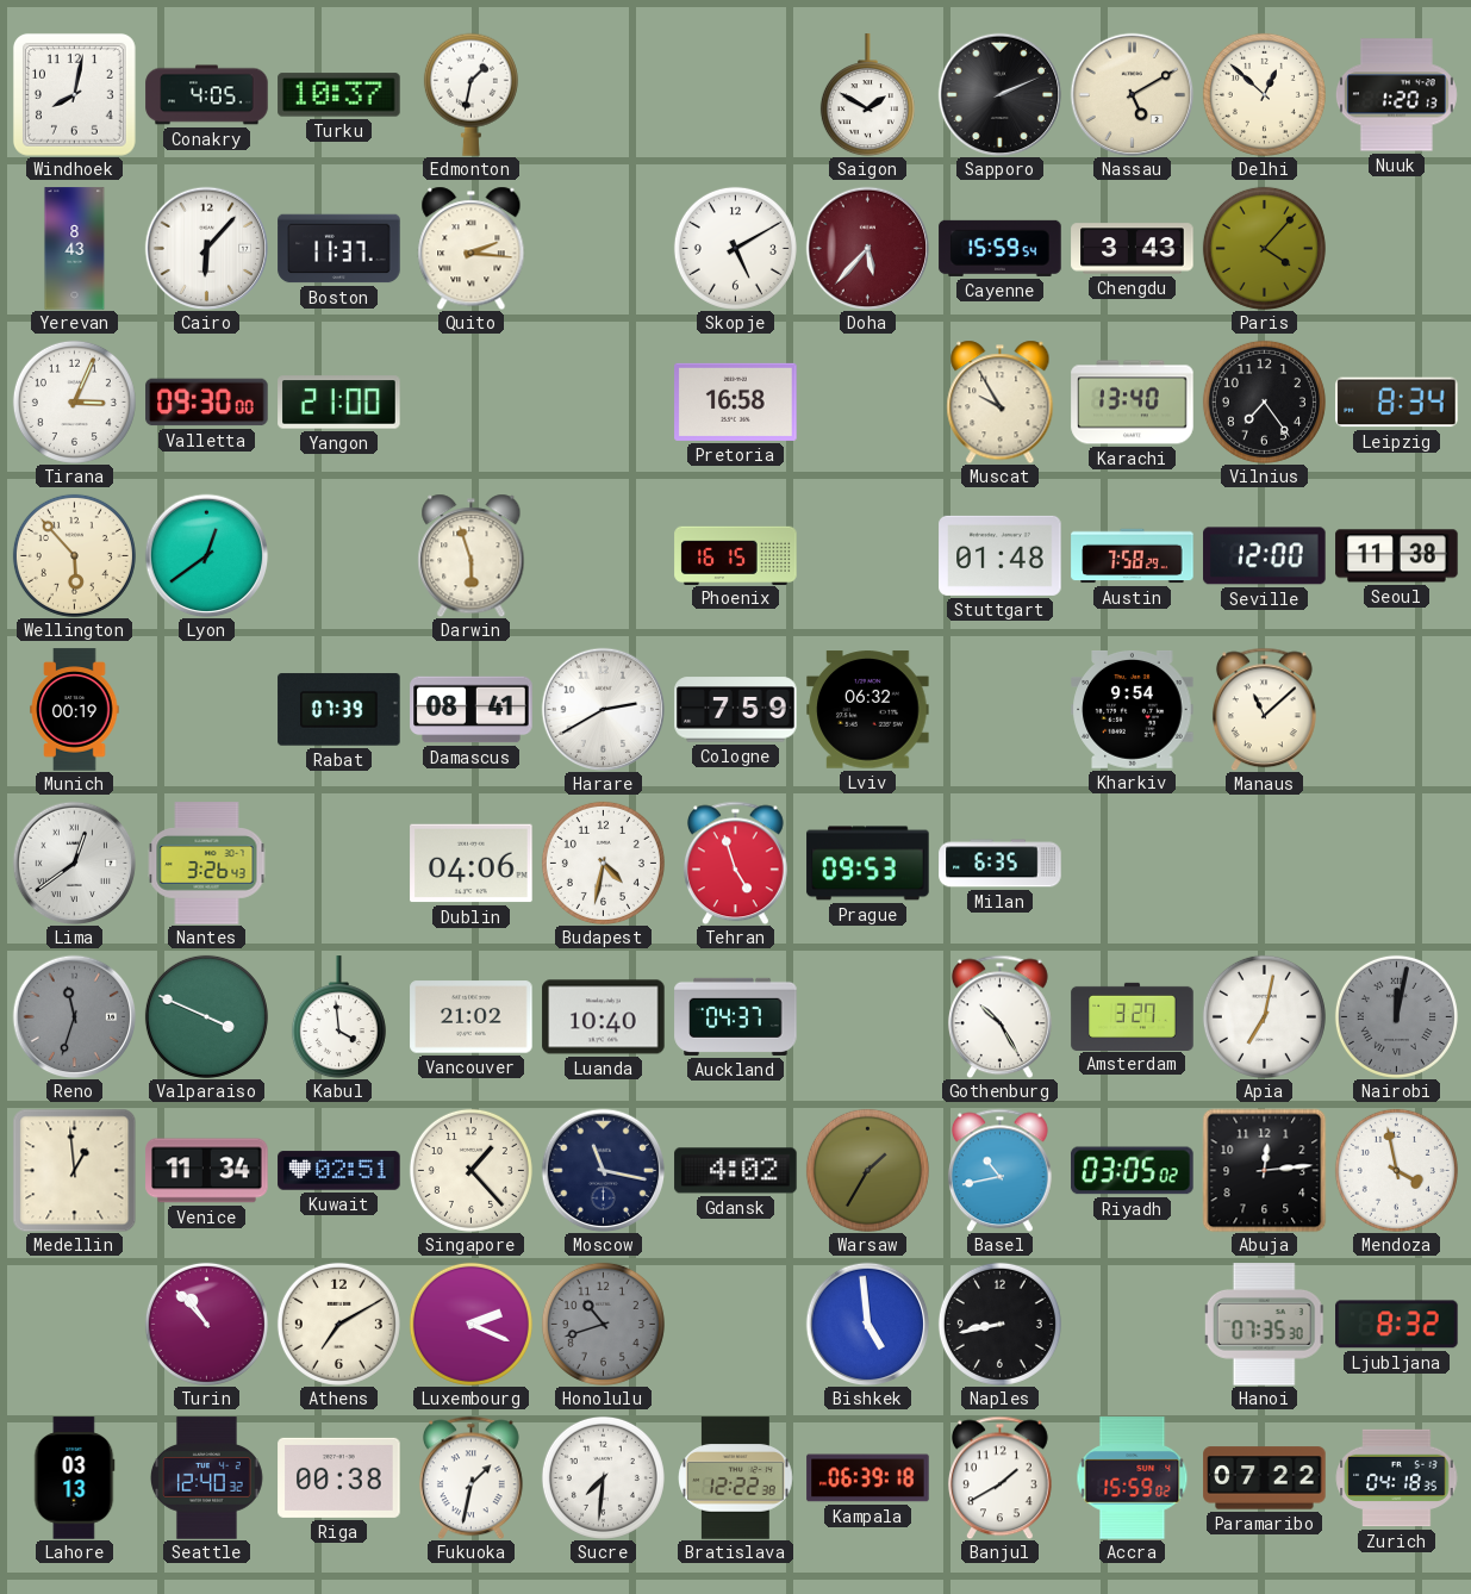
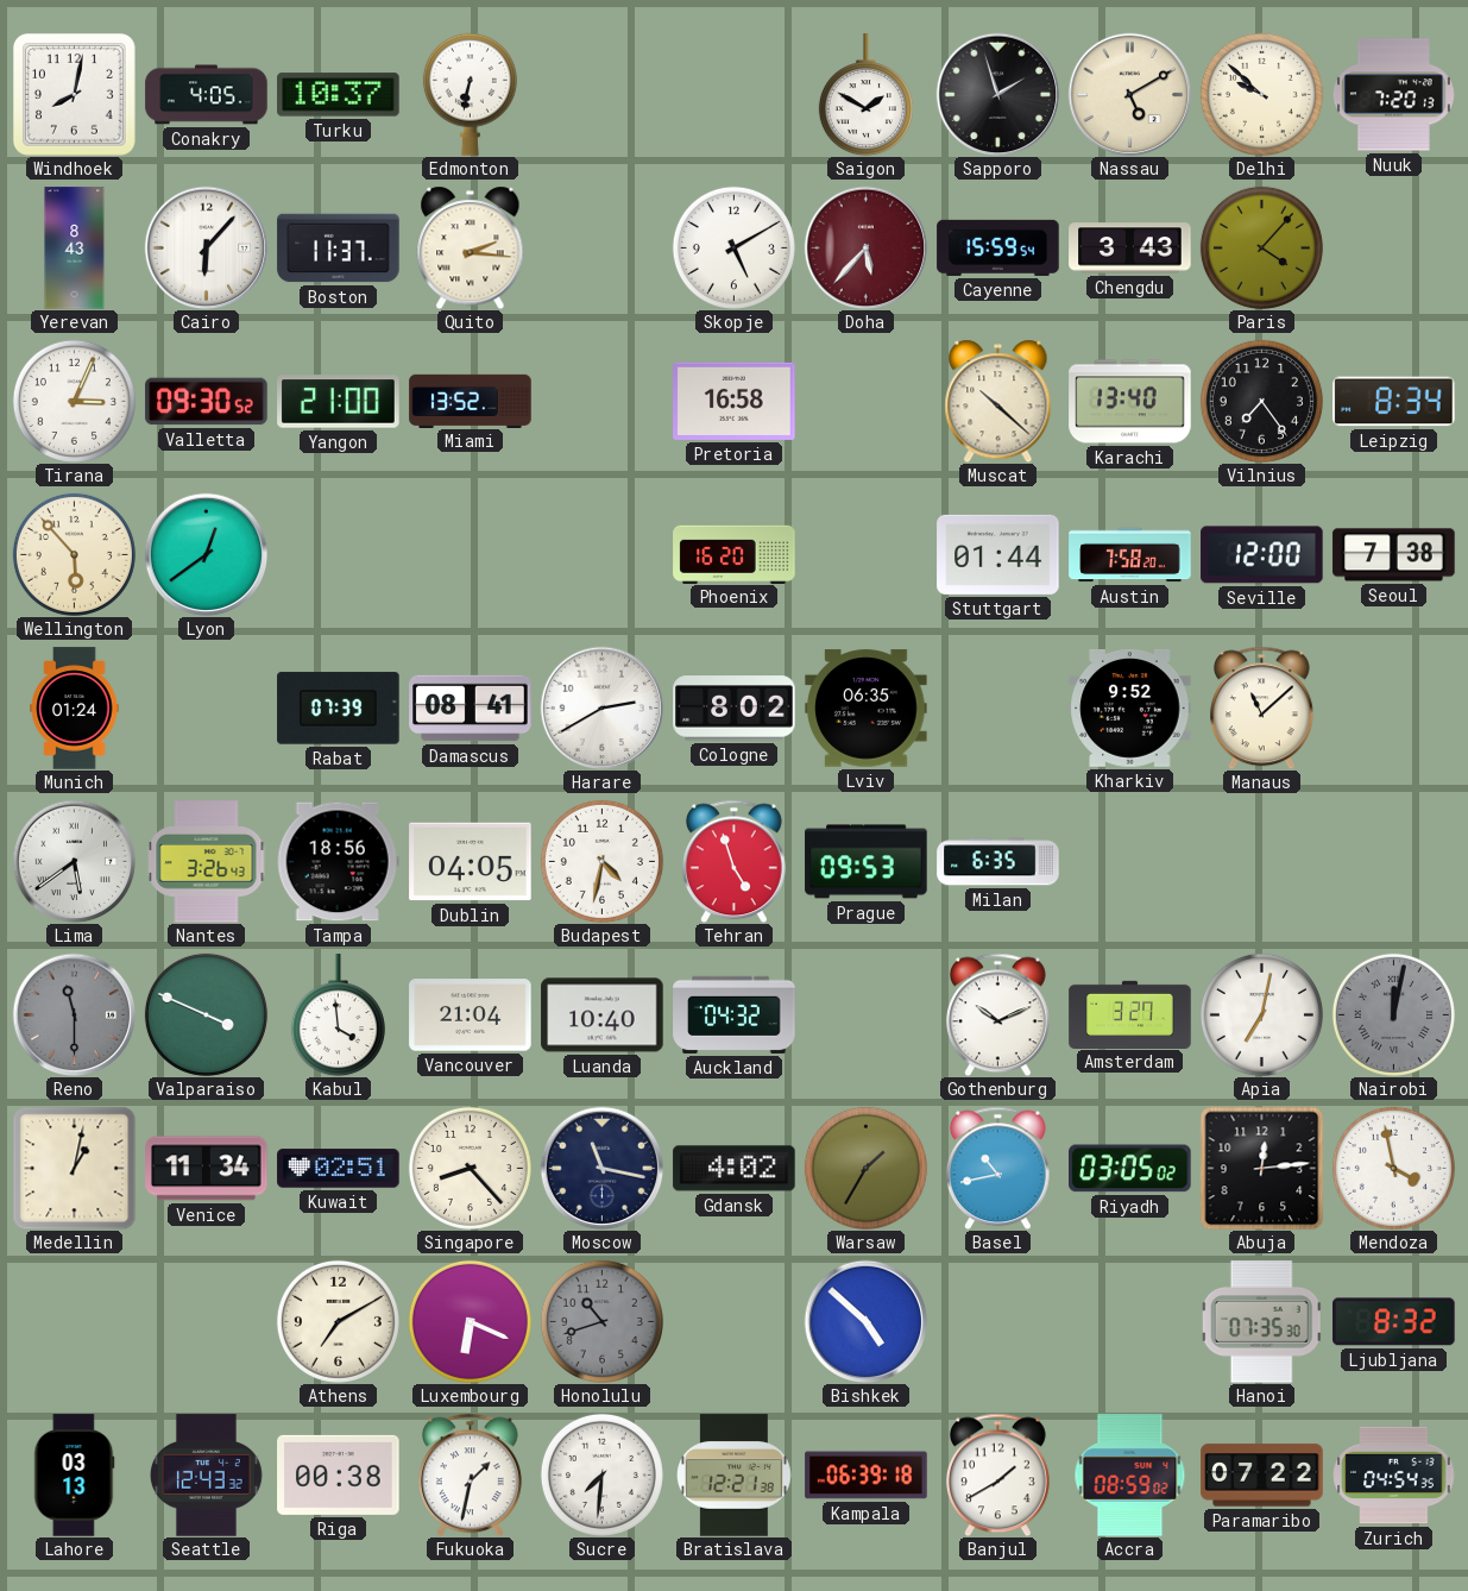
Edmonton: 1:32 -> 6:32
Sapporo: 2:11 -> 1:57
Delhi: 12:52 -> 9:52
Nuuk: 1:20 -> 7:20
Valletta: 09:30:00 -> 09:30:52
Miami: none -> 13:52
Muscat: 9:55 -> 10:22
Darwin: 5:57 -> none
Phoenix: 16:15 -> 16:20
Stuttgart: 01:48 -> 01:44
Austin: 7:58:29 -> 7:58:20
Seoul: 11:38 -> 7:38
Munich: 00:19 -> 01:24
Cologne: 7:59 -> 8:02
Lviv: 06:32 -> 06:35
Kharkiv: 9:54 -> 9:52
Lima: 12:39 -> 5:39
Tampa: none -> 18:56
Dublin: 04:06 -> 04:05
Reno: 11:33 -> 11:30
Vancouver: 21:02 -> 21:04
Auckland: 04:37 -> 04:32
Gothenburg: 10:25 -> 10:11
Medellin: 12:59 -> 1:02
Singapore: 1:23 -> 8:23
Turin: 10:53 -> none
Luxembourg: 2:19 -> 6:19
Bishkek: 4:59 -> 4:52
Naples: 8:43 -> none
Seattle: 12:40 -> 12:43
Bratislava: 12:22 -> 12:21
Accra: 15:59 -> 08:59
Zurich: 04:18 -> 04:54
